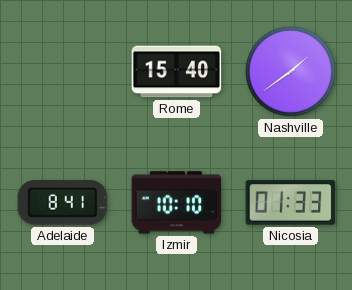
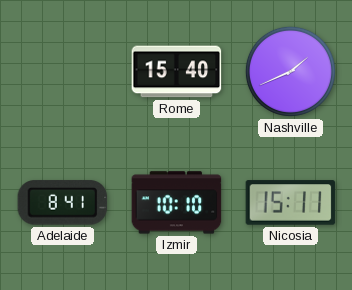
Nashville: 1:39 -> 1:41
Nicosia: 01:33 -> 15:11
